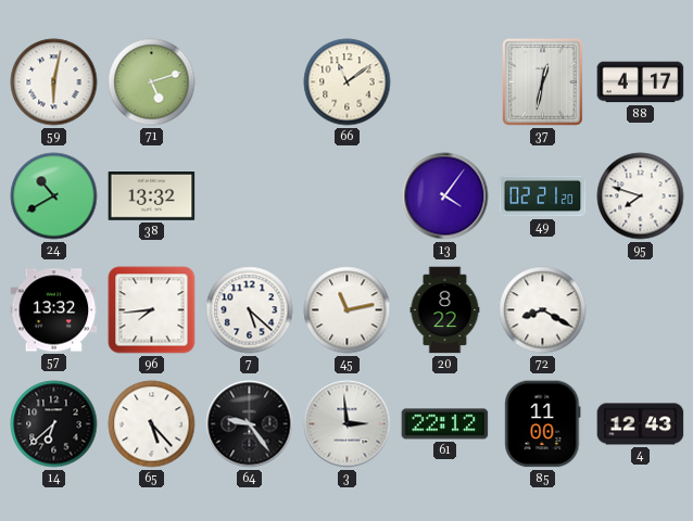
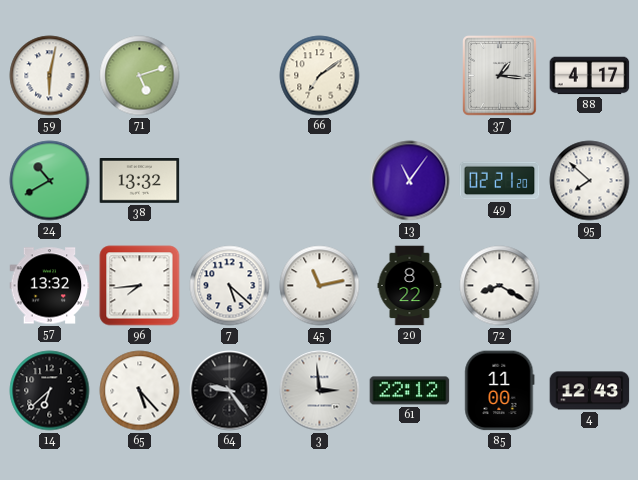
66: 11:09 -> 7:09
37: 12:32 -> 1:16
13: 4:06 -> 11:06
95: 7:48 -> 7:52
